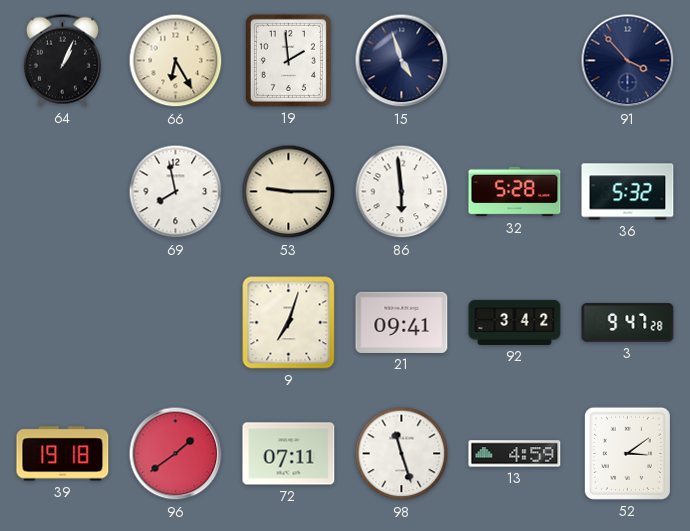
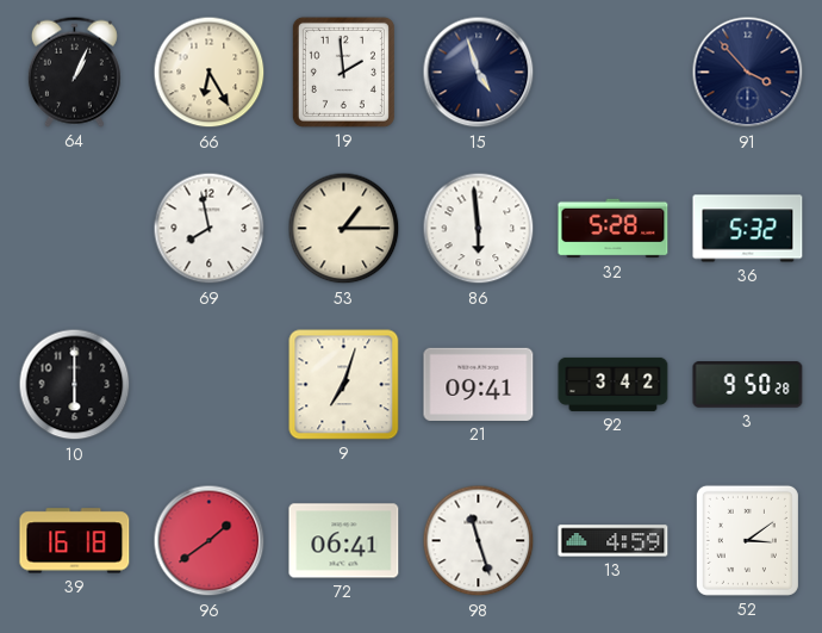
53: 9:15 -> 1:15
10: none -> 6:00
3: 9:47 -> 9:50
39: 19:18 -> 16:18
72: 07:11 -> 06:41
